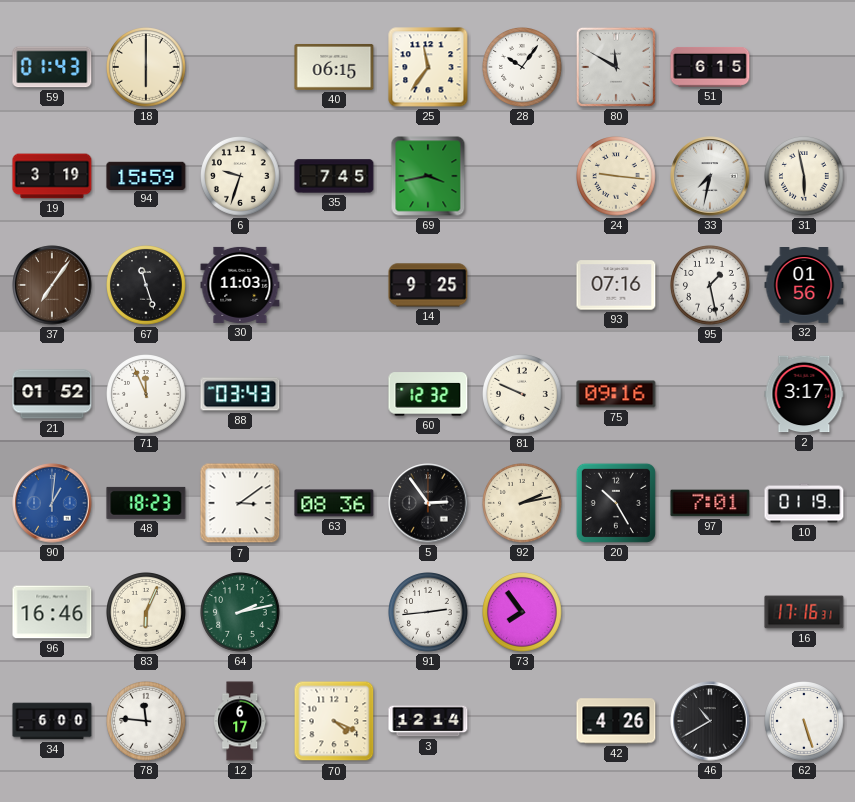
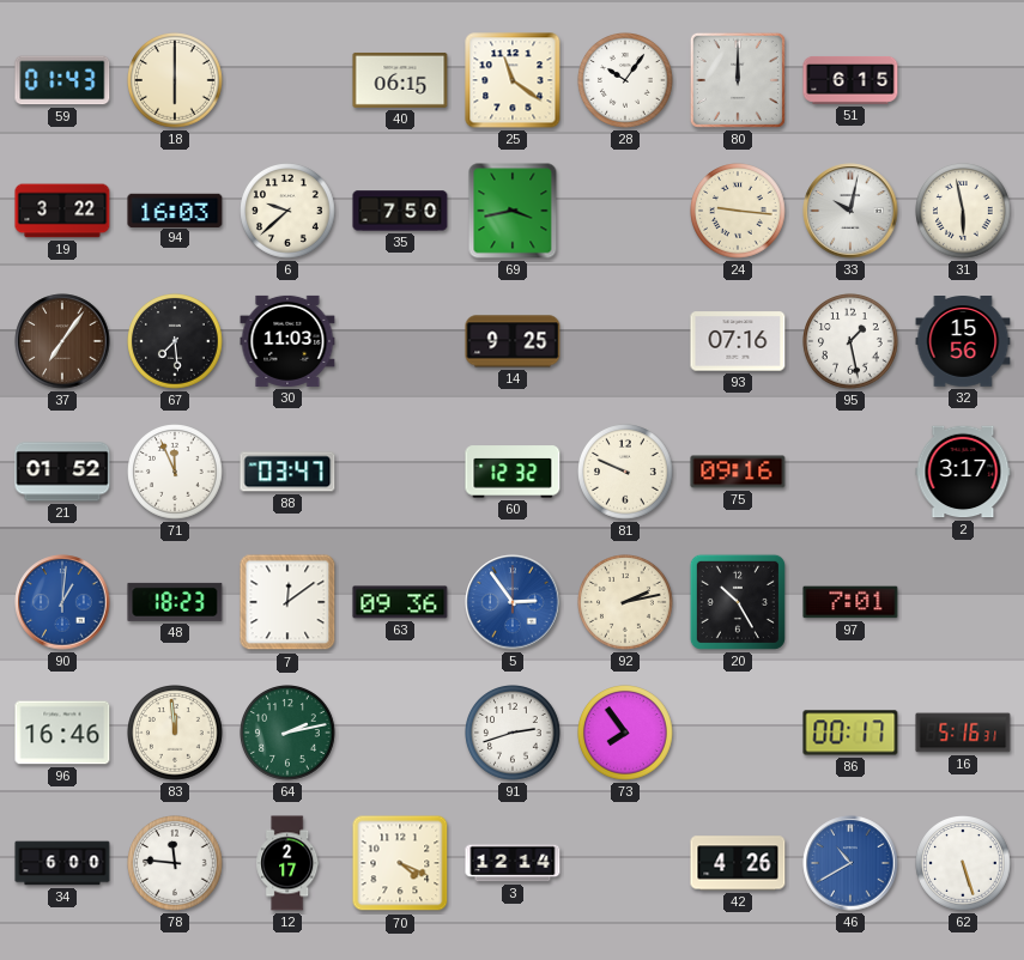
25: 11:36 -> 11:21
80: 11:50 -> 12:00
19: 3:19 -> 3:22
94: 15:59 -> 16:03
6: 9:33 -> 9:38
35: 7:45 -> 7:50
33: 7:32 -> 10:02
67: 11:27 -> 7:29
32: 01:56 -> 15:56
88: 03:43 -> 03:47
7: 3:09 -> 12:09
63: 08:36 -> 09:36
5 dial: black -> blue
10: 01:19 -> none
83: 6:04 -> 11:59
91: 2:44 -> 2:42
86: none -> 00:17
16: 17:16 -> 5:16
12: 6:17 -> 2:17
46 dial: black -> blue
